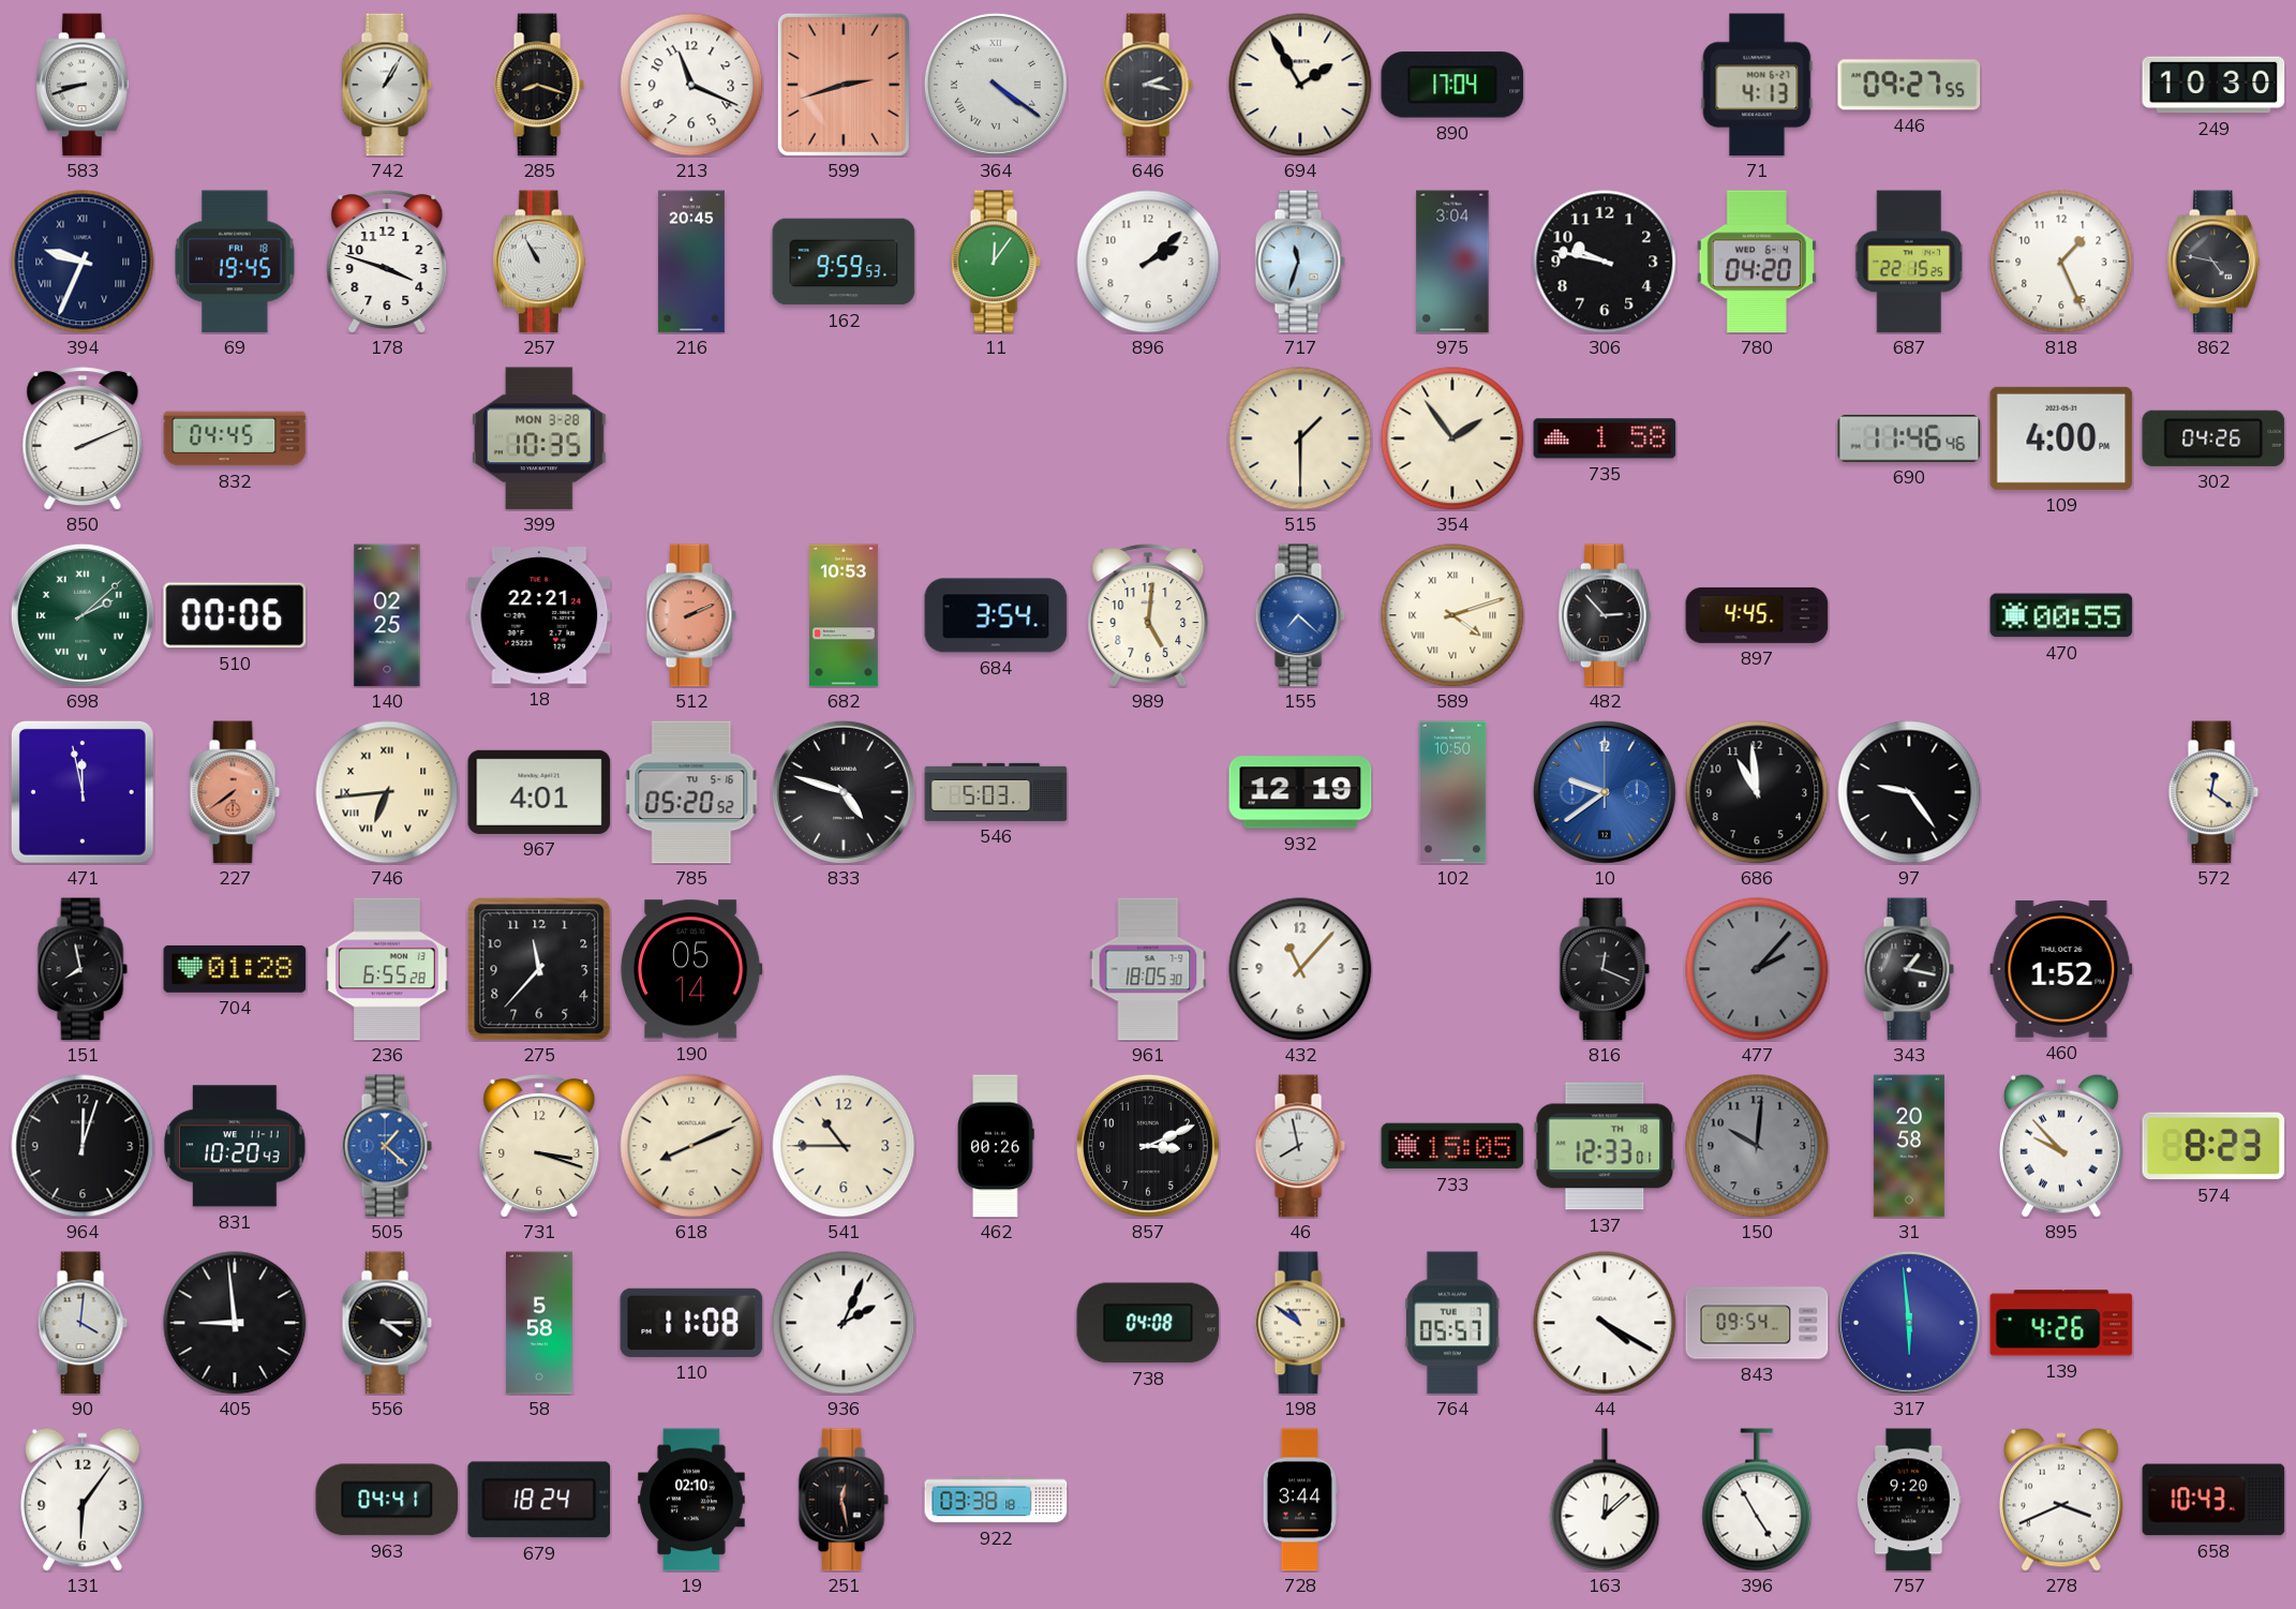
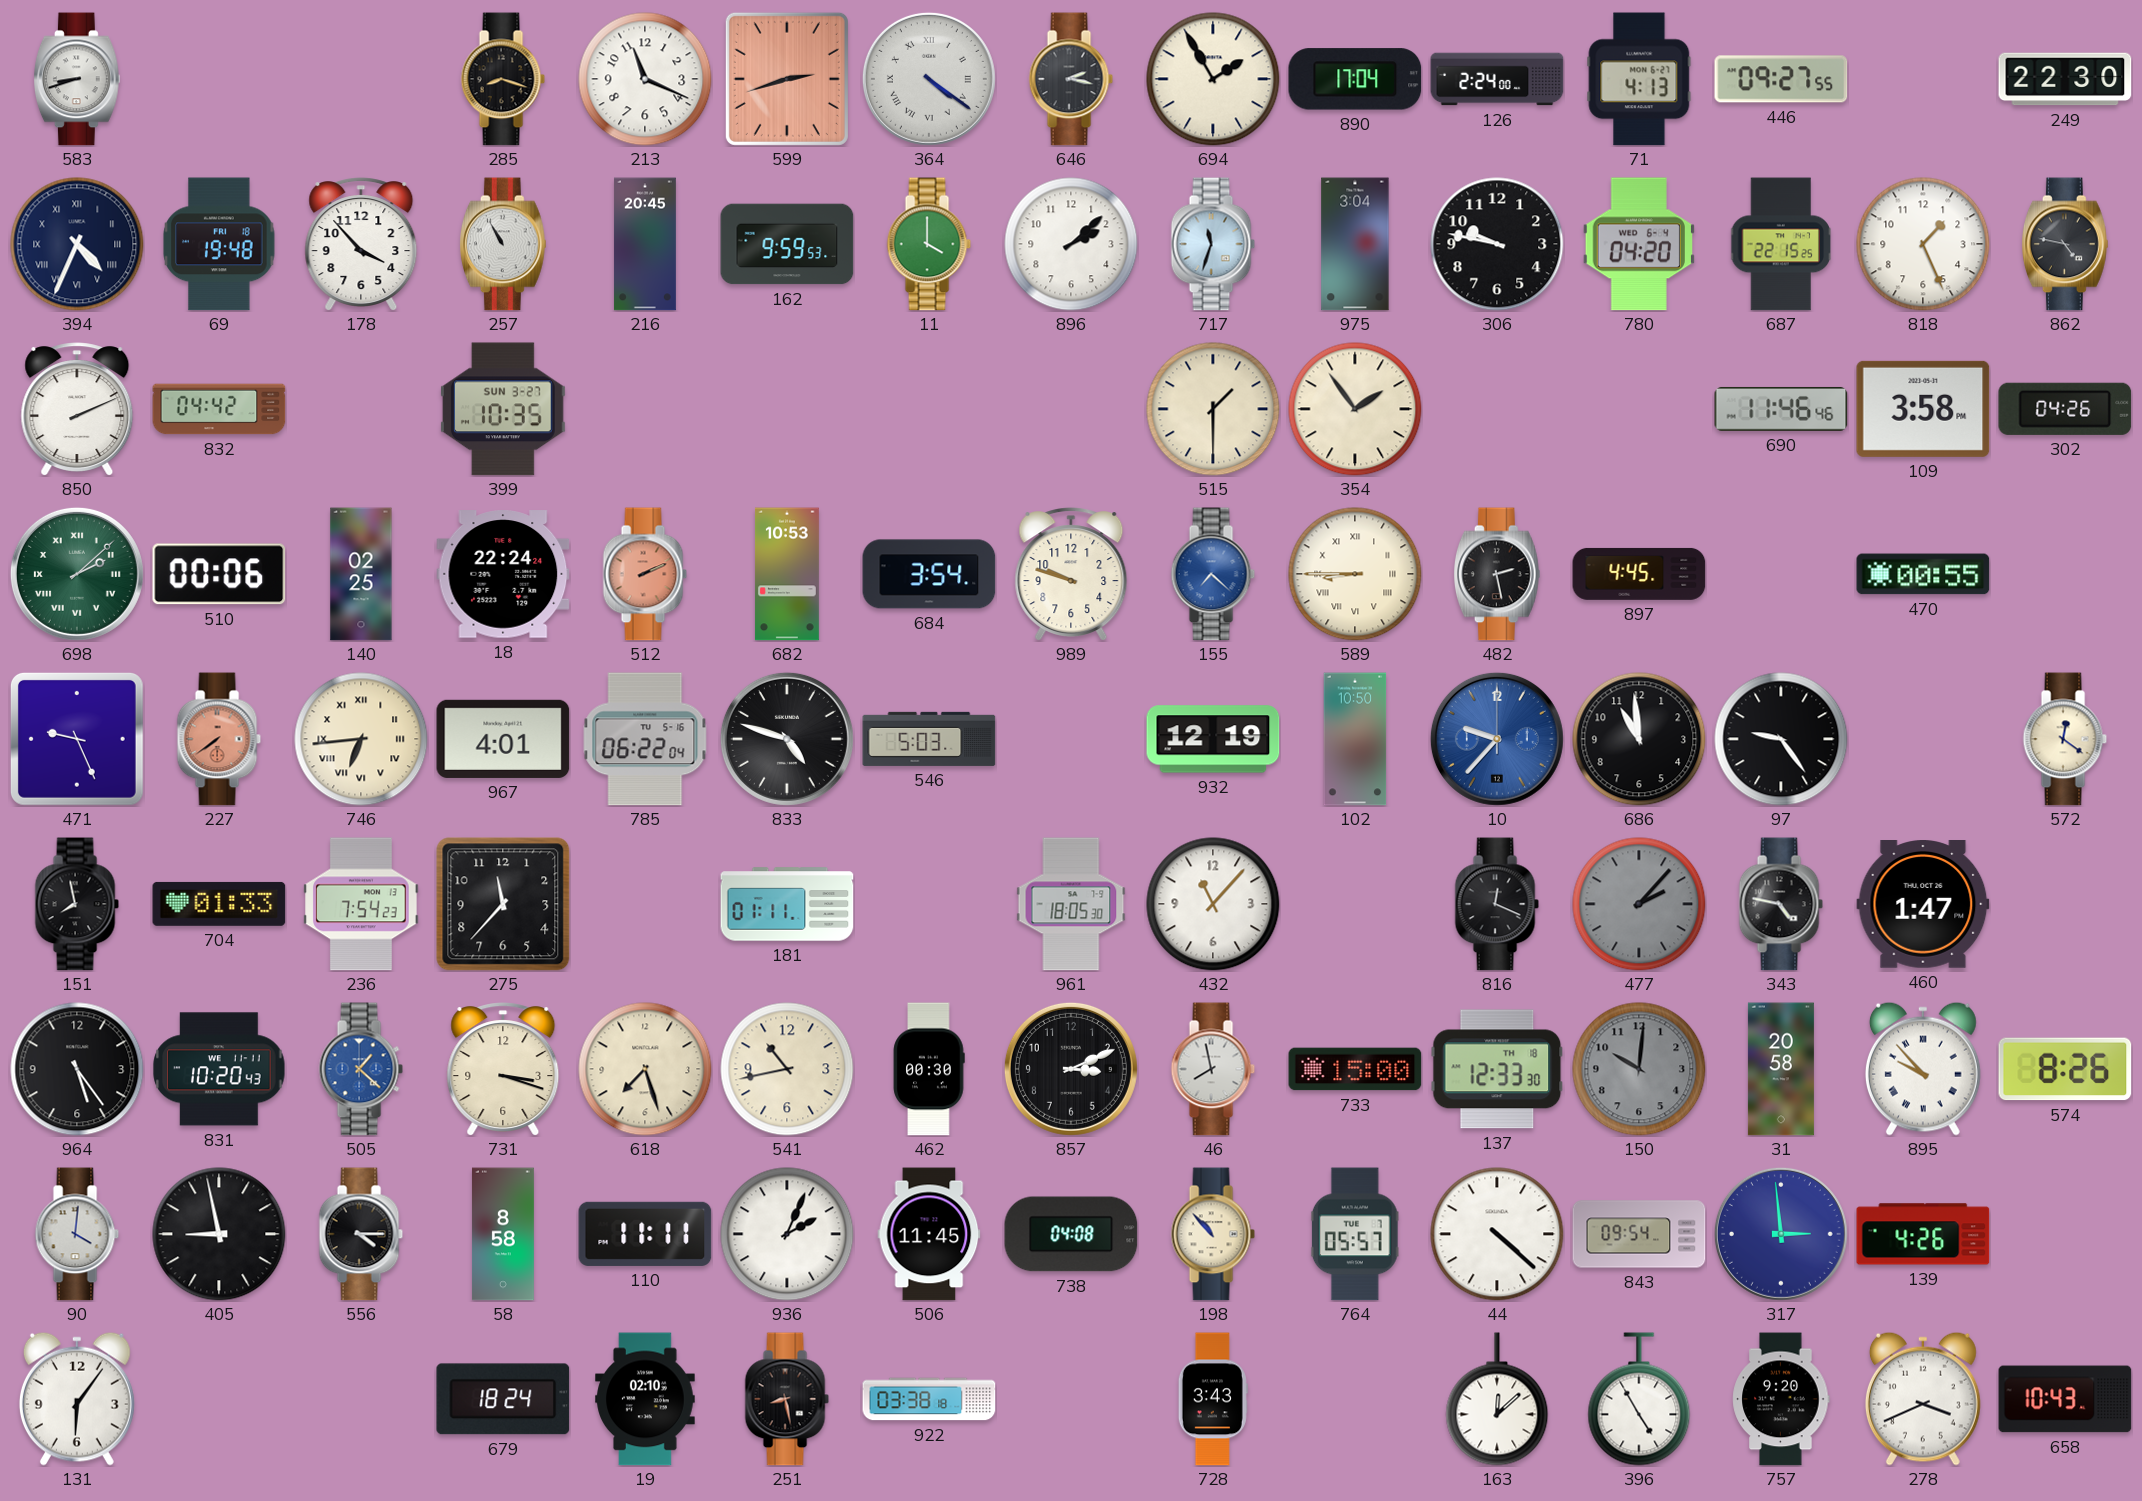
742: 1:05 -> none
126: none -> 2:24
249: 10:30 -> 22:30
394: 9:34 -> 4:34
69: 19:45 -> 19:48
178: 3:48 -> 3:53
11: 12:06 -> 4:00
832: 04:45 -> 04:42
399 date: MON 3-28 -> SUN 3-27
735: 1:58 -> none
109: 4:00 -> 3:58
18: 22:21 -> 22:24
989: 5:01 -> 9:48
589: 4:12 -> 8:45
482: 2:53 -> 2:28
471: 11:58 -> 9:26
785: 05:20 -> 06:22
10: 9:39 -> 9:37
704: 01:28 -> 01:33
236: 6:55 -> 7:54
190: 05:14 -> none
181: none -> 01:11
343: 1:17 -> 4:47
460: 1:52 -> 1:47
964: 12:03 -> 5:24
618: 8:11 -> 7:27
541: 10:45 -> 10:43
462: 00:26 -> 00:30
733: 15:05 -> 15:00
137: 12:33:01 -> 12:33:30
574: 8:23 -> 8:26
405: 8:59 -> 8:58
58: 5:58 -> 8:58
110: 11:08 -> 11:11
506: none -> 11:45
198: 10:51 -> 10:53
44: 4:20 -> 4:22
317: 5:59 -> 2:59
963: 04:41 -> none
251: 12:28 -> 8:28
728: 3:44 -> 3:43
